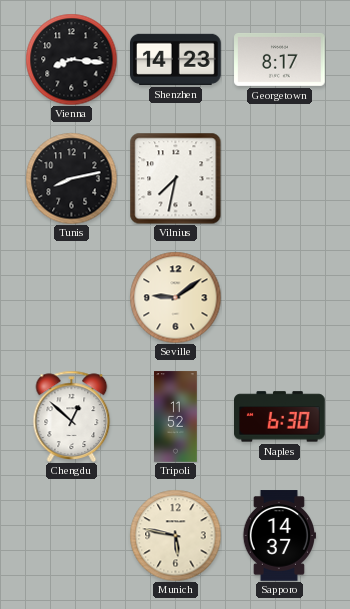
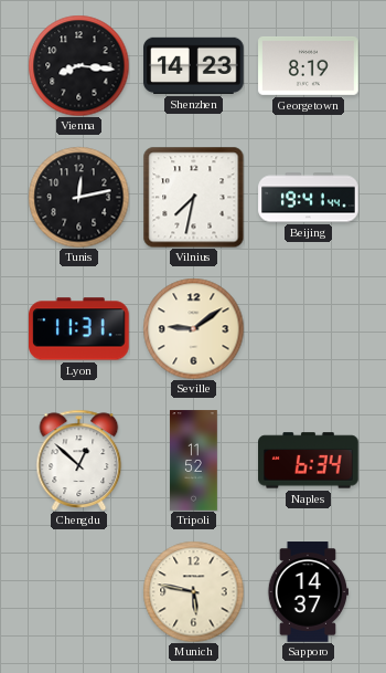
Georgetown: 8:17 -> 8:19
Tunis: 8:13 -> 12:13
Beijing: none -> 19:41
Lyon: none -> 11:31
Naples: 6:30 -> 6:34
